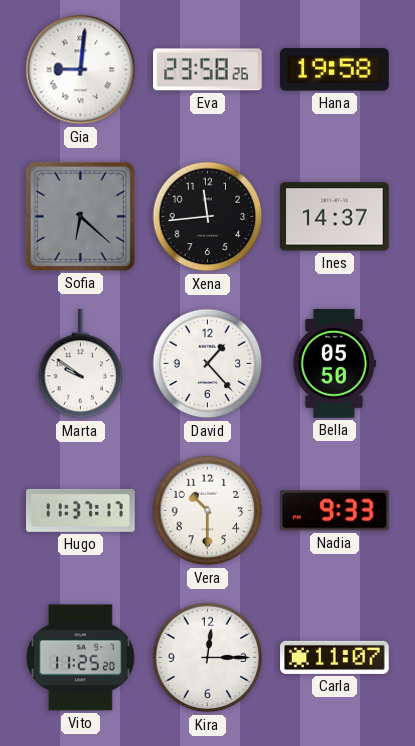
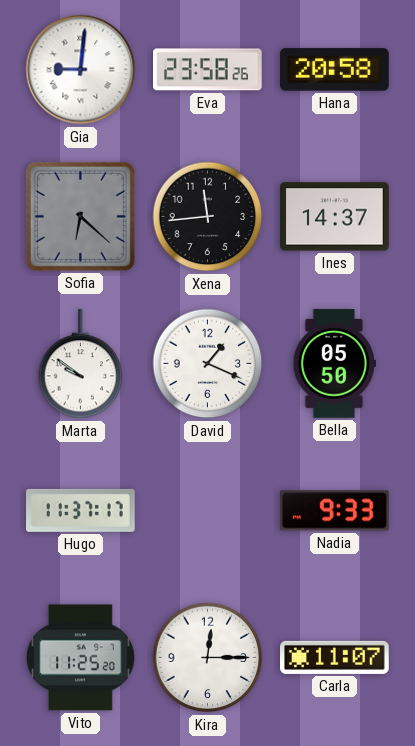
Hana: 19:58 -> 20:58
David: 1:23 -> 1:19
Vera: 10:30 -> none
